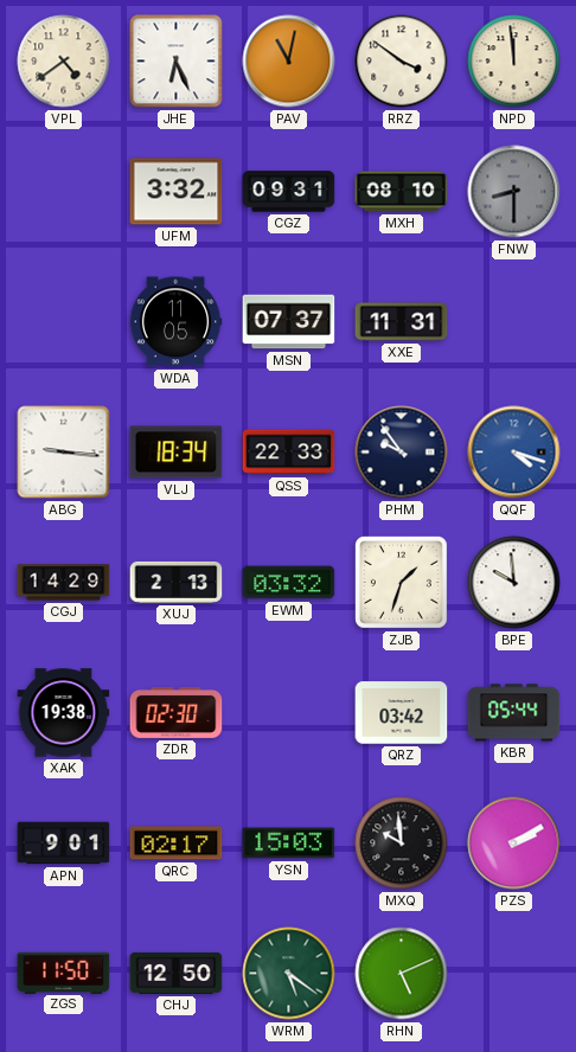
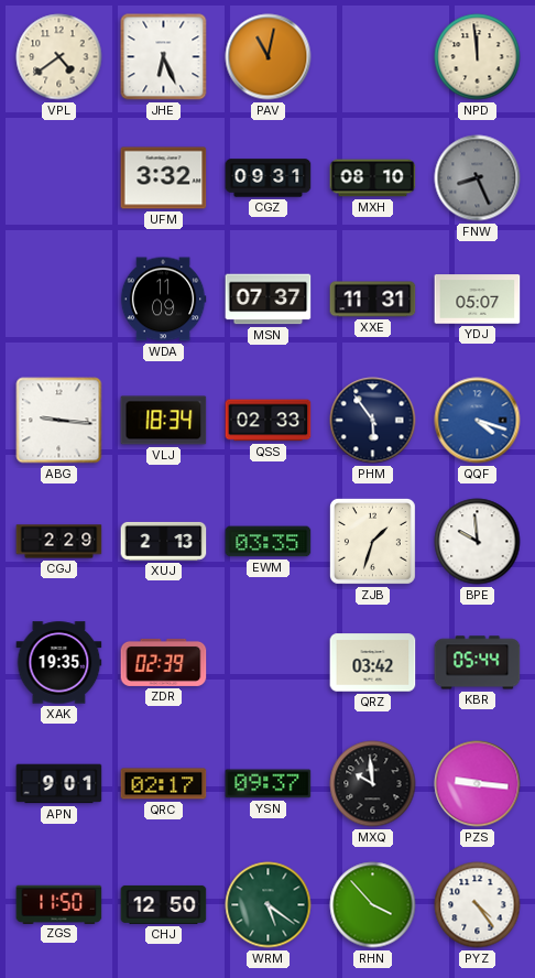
RRZ: 3:51 -> none
FNW: 8:30 -> 8:26
WDA: 11:05 -> 11:09
YDJ: none -> 05:07
QSS: 22:33 -> 02:33
PHM: 9:54 -> 5:54
CGJ: 14:29 -> 2:29
EWM: 03:32 -> 03:35
XAK: 19:38 -> 19:35
ZDR: 02:30 -> 02:39
YSN: 15:03 -> 09:37
PZS: 2:10 -> 9:16
RHN: 5:11 -> 3:53
PYZ: none -> 4:24
